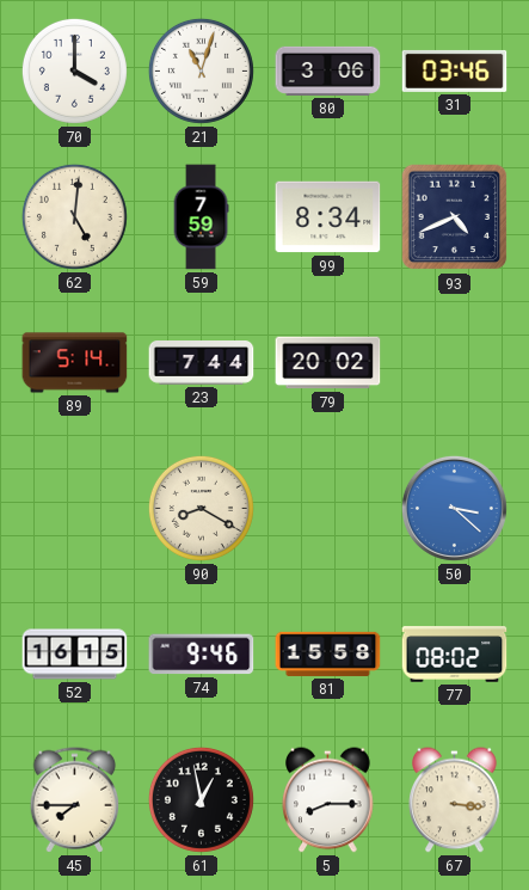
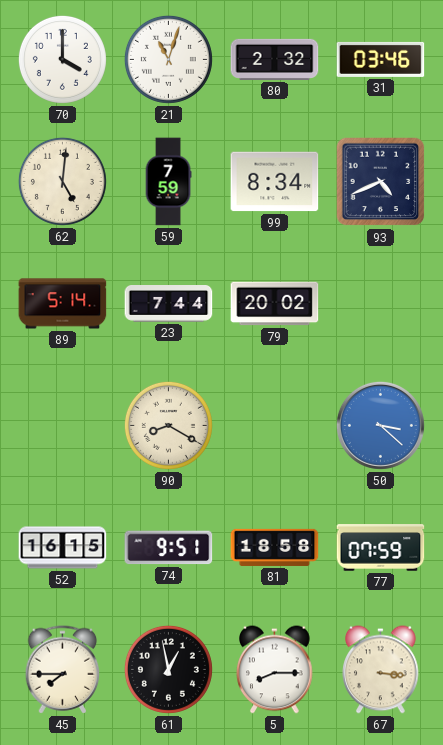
80: 3:06 -> 2:32
74: 9:46 -> 9:51
81: 15:58 -> 18:58
77: 08:02 -> 07:59
